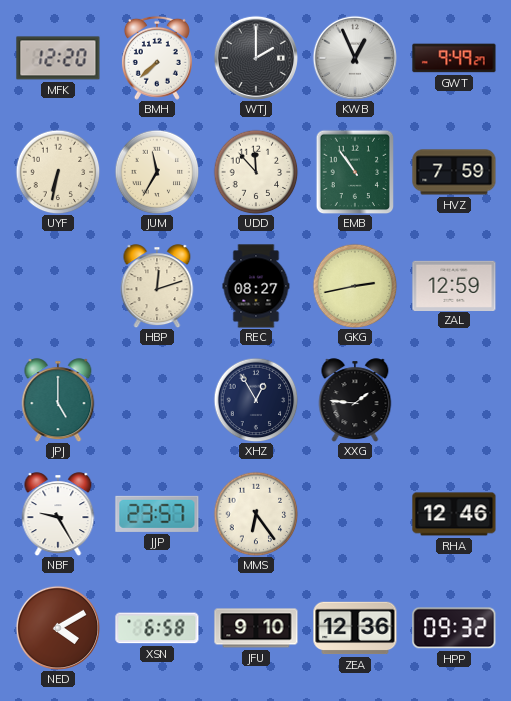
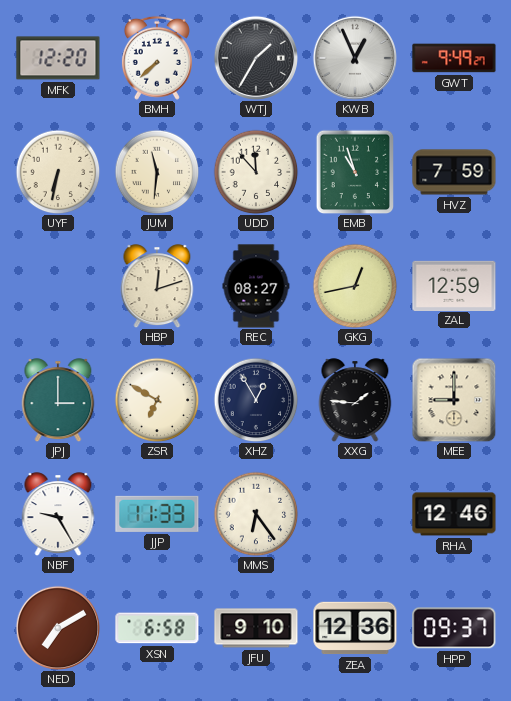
WTJ: 2:00 -> 1:35
JUM: 11:35 -> 11:31
EMB: 10:54 -> 10:57
GKG: 2:43 -> 12:43
JPJ: 5:00 -> 3:00
ZSR: none -> 6:50
MEE: none -> 9:00
JJP: 23:57 -> 11:33
NED: 4:10 -> 7:10
HPP: 09:32 -> 09:37
